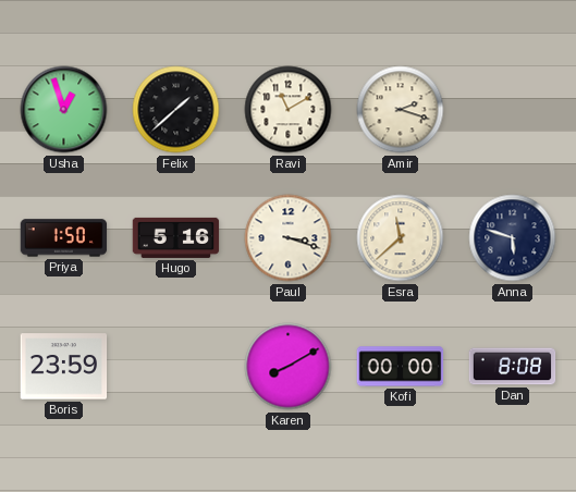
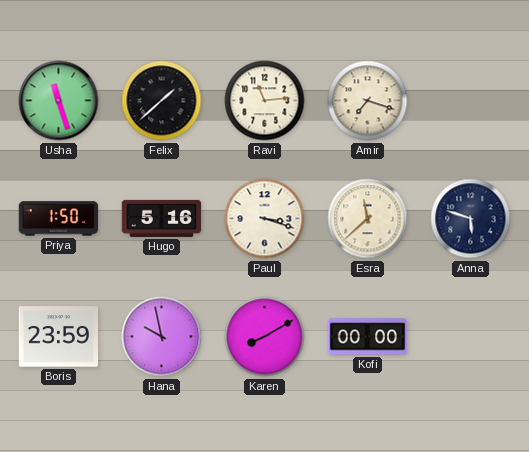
Usha: 12:57 -> 11:27
Ravi: 11:10 -> 11:14
Amir: 2:18 -> 7:18
Hana: none -> 9:58
Dan: 8:08 -> none
